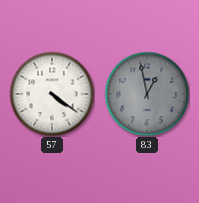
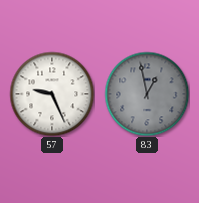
57: 4:21 -> 9:26
